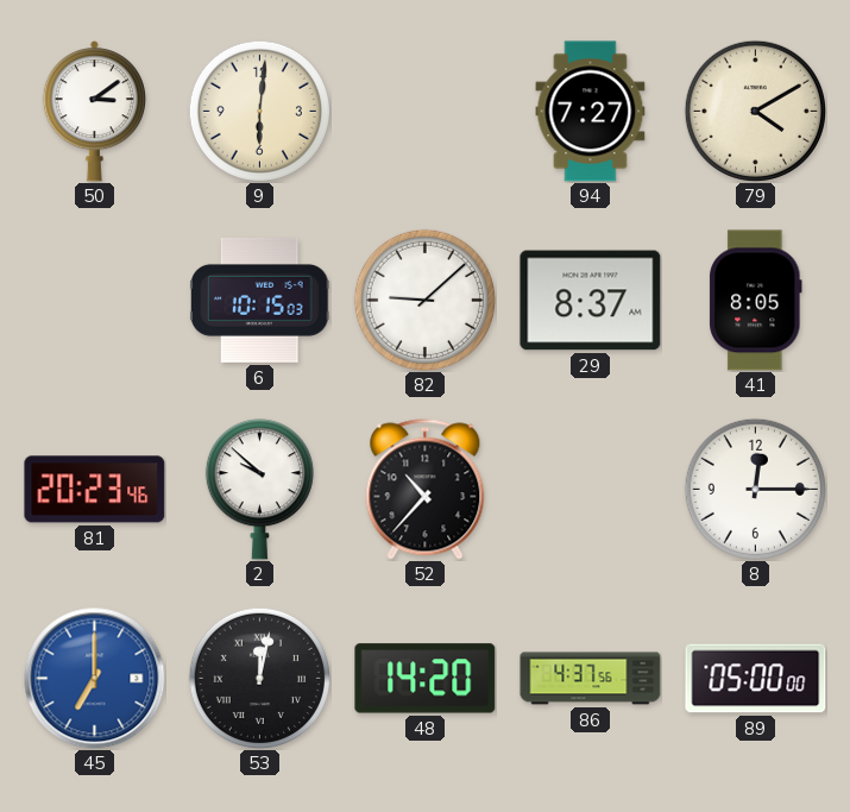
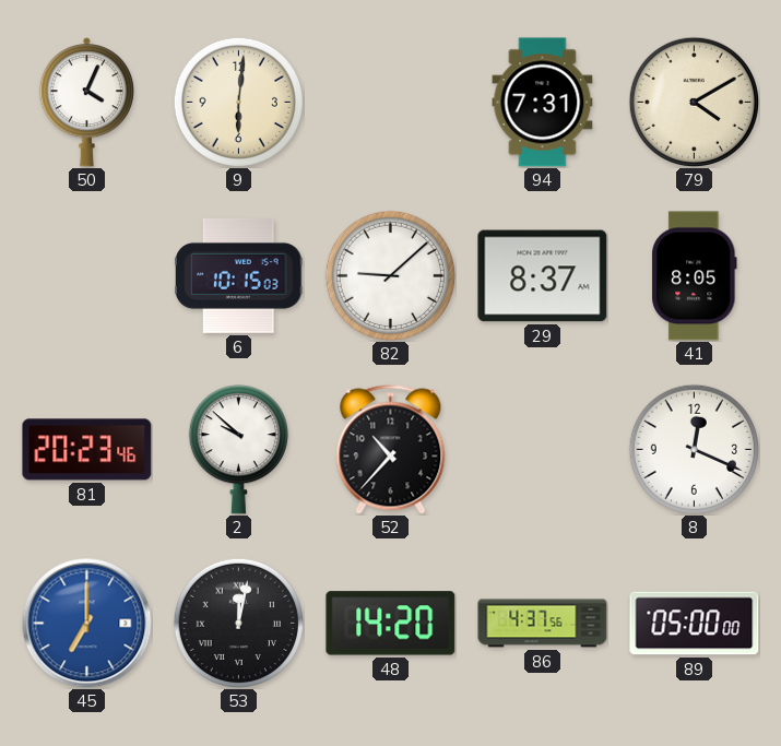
50: 3:09 -> 4:04
94: 7:27 -> 7:31
8: 12:15 -> 12:19
